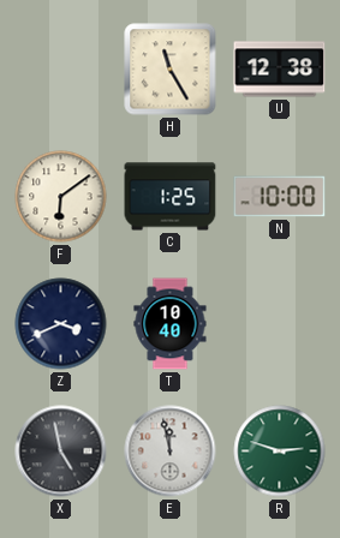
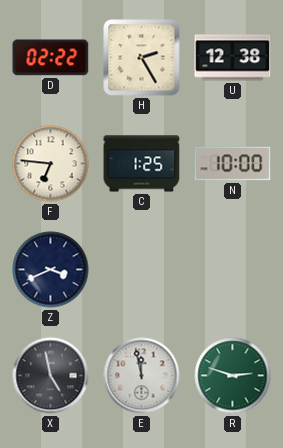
D: none -> 02:22
H: 11:25 -> 2:25
F: 6:09 -> 6:46
T: 10:40 -> none
